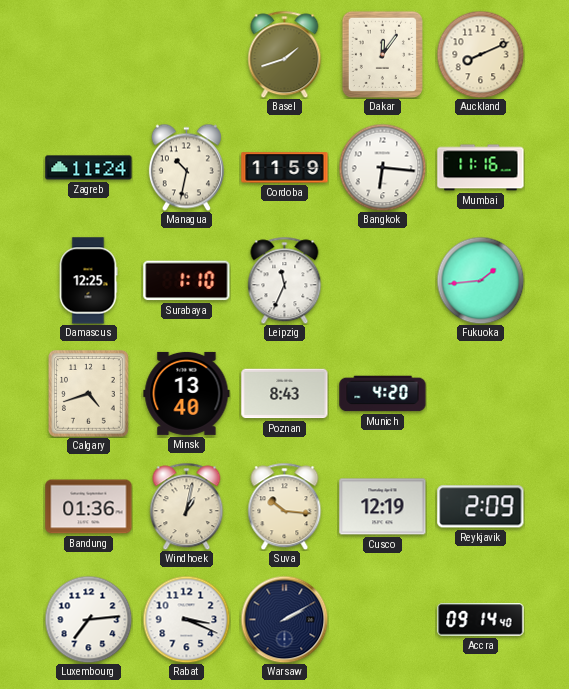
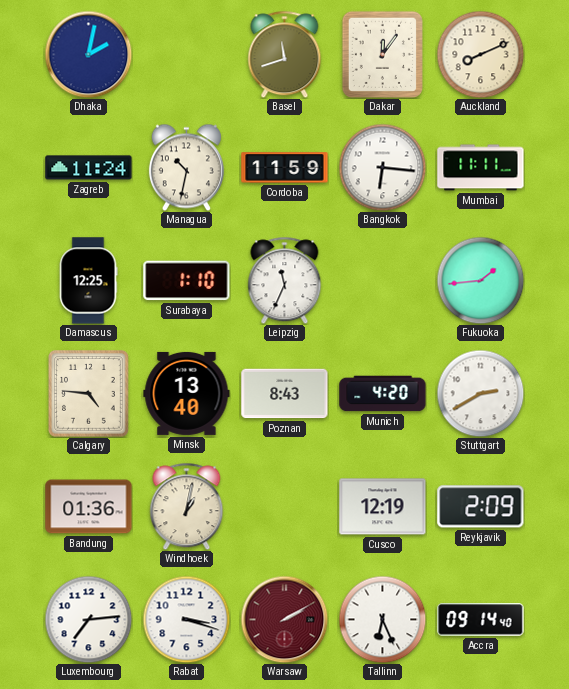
Dhaka: none -> 2:02
Basel: 1:42 -> 11:42
Mumbai: 11:16 -> 11:11
Calgary: 4:42 -> 4:46
Stuttgart: none -> 2:40
Suva: 10:16 -> none
Rabat: 3:19 -> 3:18
Warsaw dial: navy -> burgundy
Tallinn: none -> 6:26
